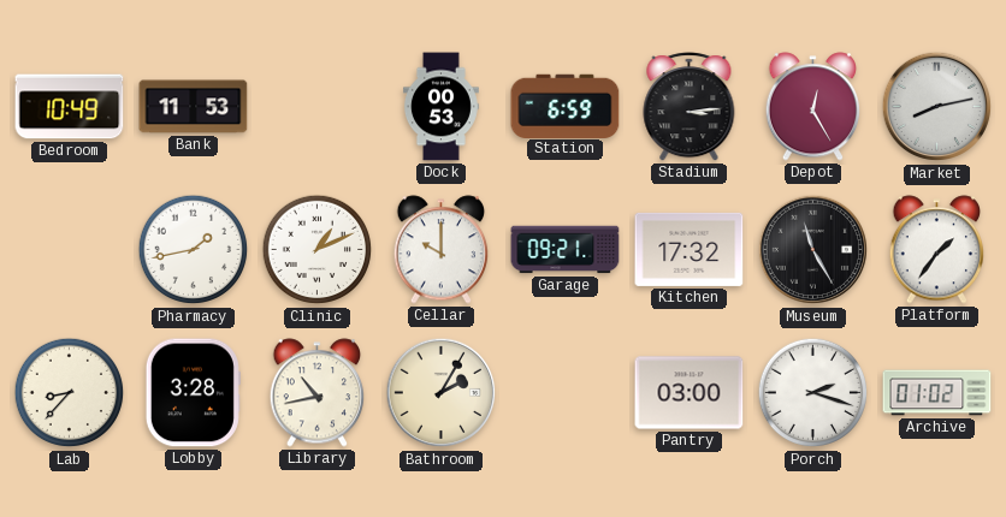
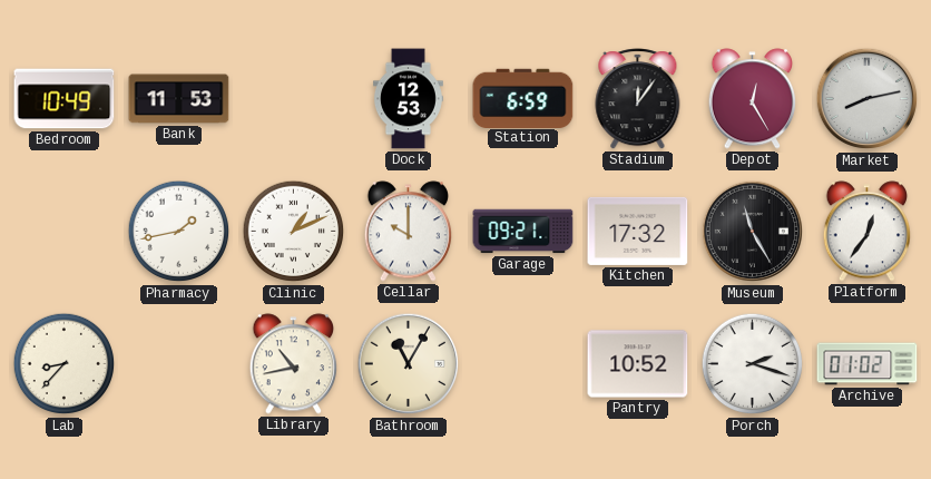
Dock: 00:53 -> 12:53
Stadium: 3:14 -> 12:06
Platform: 1:36 -> 12:36
Lobby: 3:28 -> none
Bathroom: 2:05 -> 11:05
Pantry: 03:00 -> 10:52
